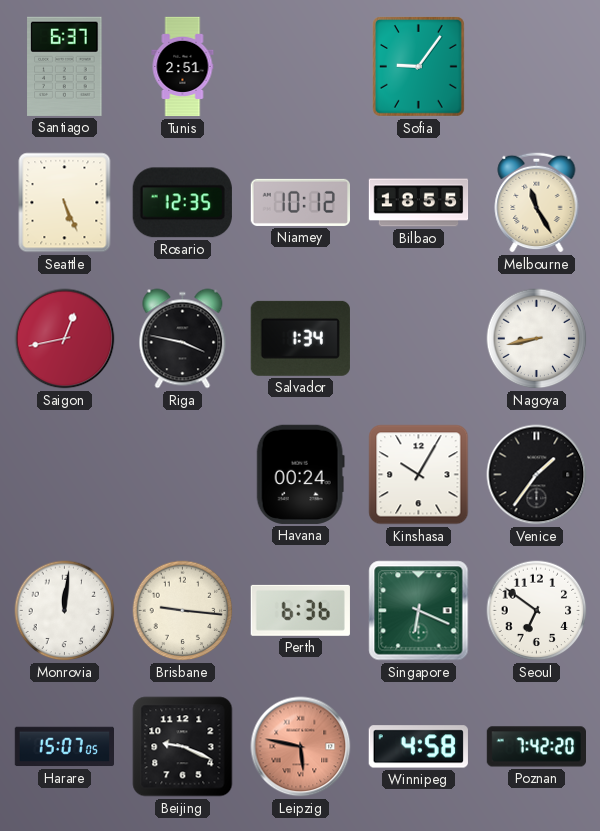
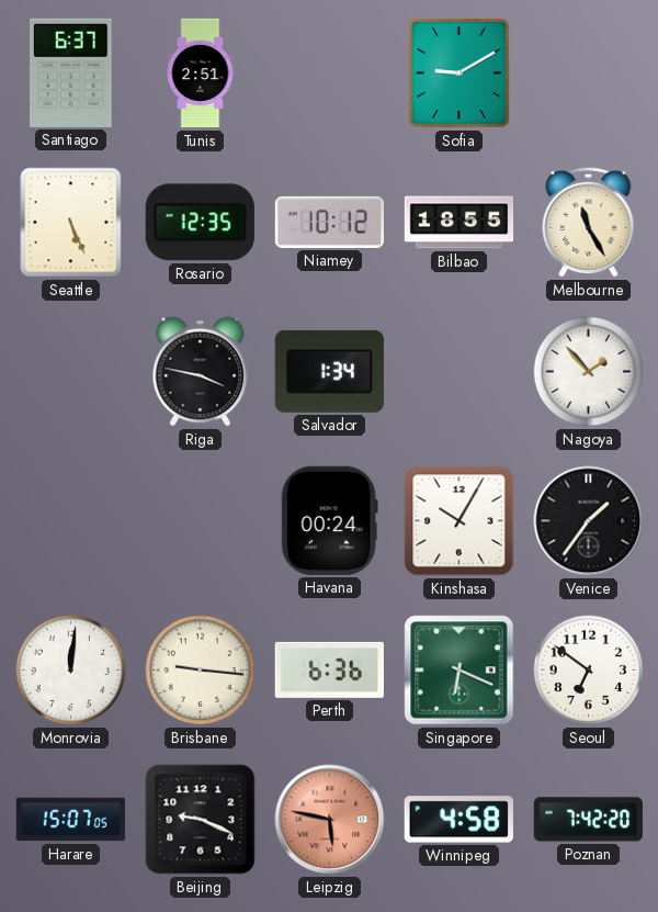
Sofia: 9:06 -> 9:10
Saigon: 12:43 -> none
Nagoya: 8:43 -> 1:53
